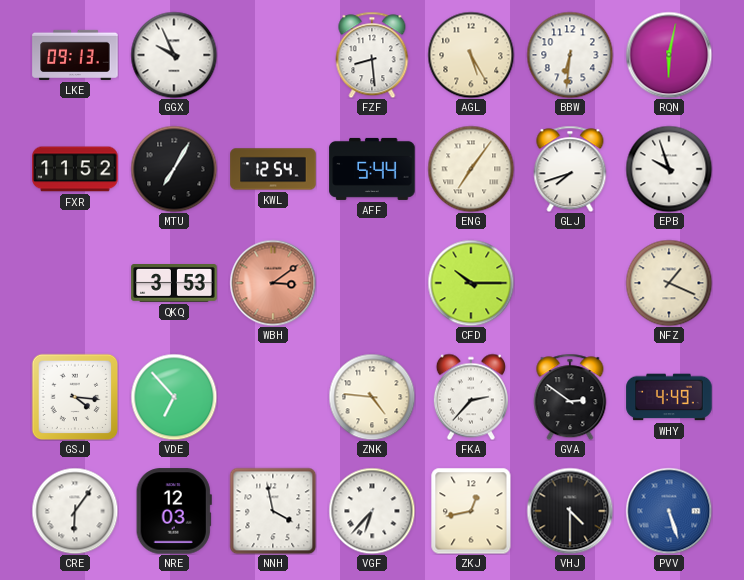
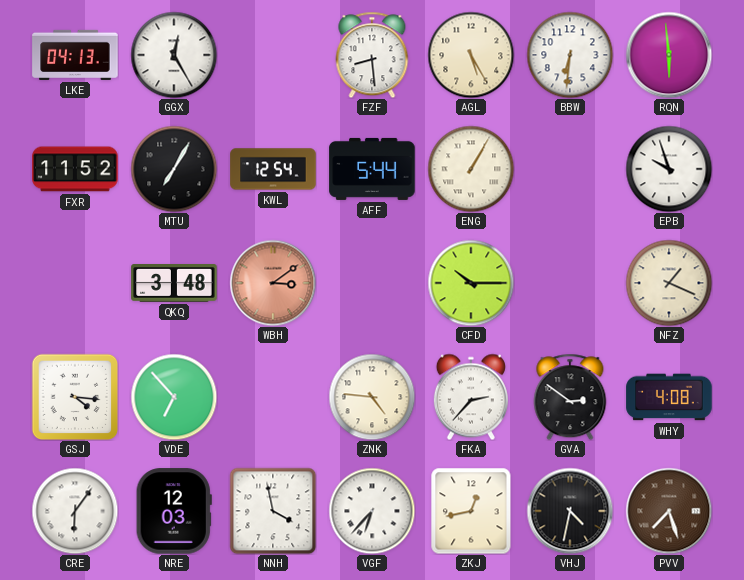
LKE: 09:13 -> 04:13
GGX: 9:56 -> 12:25
RQN: 6:02 -> 5:59
ENG: 7:06 -> 1:05
GLJ: 7:42 -> none
QKQ: 3:53 -> 3:48
WHY: 4:49 -> 4:08
VHJ: 4:30 -> 4:32
PVV: 5:27 -> 7:27
PVV dial: blue -> brown
